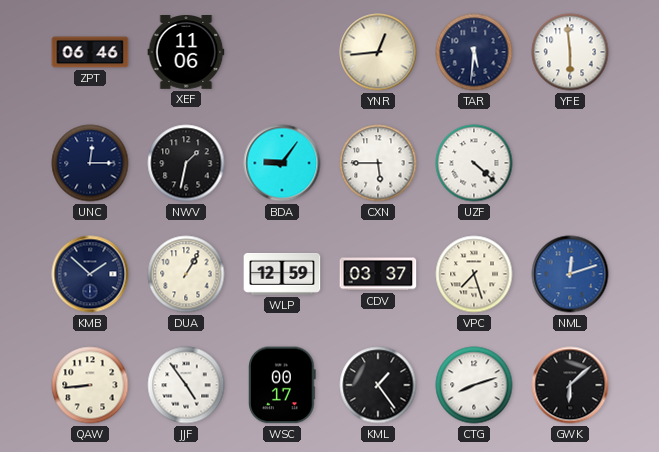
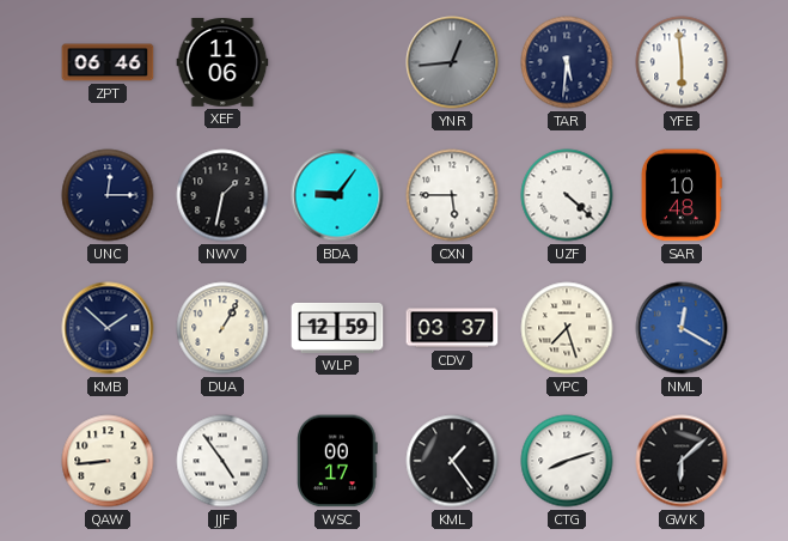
YNR dial: cream -> grey
SAR: none -> 10:48
NML: 12:12 -> 12:20
